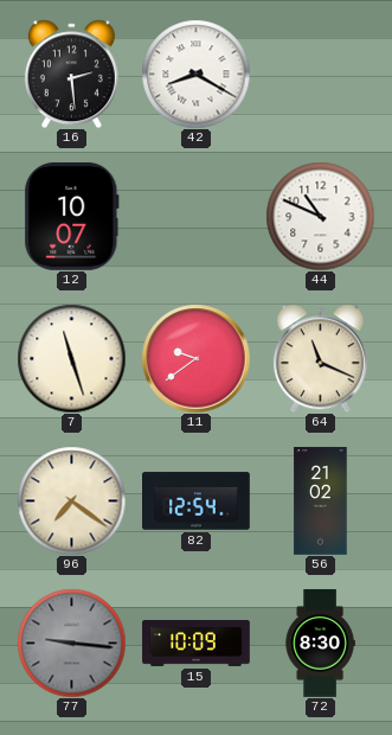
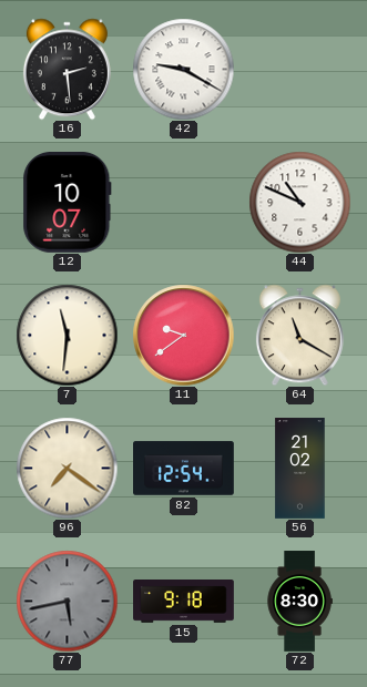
42: 8:20 -> 9:20
7: 11:27 -> 11:31
64: 11:19 -> 11:20
77: 9:16 -> 5:43
15: 10:09 -> 9:18
